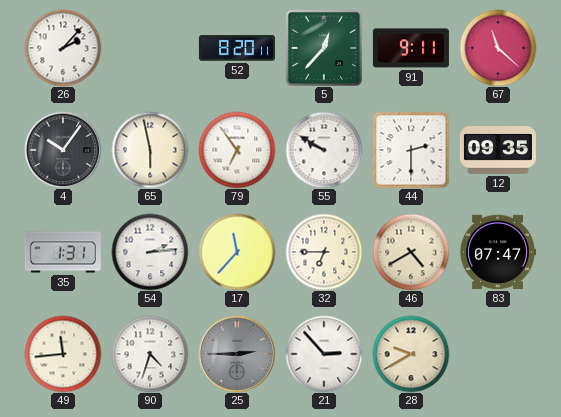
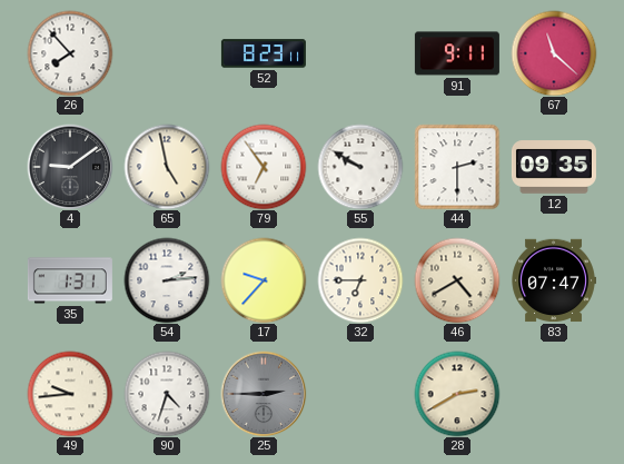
26: 2:07 -> 7:53
52: 8:20 -> 8:23
5: 12:37 -> none
4: 10:06 -> 9:09
65: 5:58 -> 4:58
17: 11:37 -> 9:37
49: 11:44 -> 9:44
21: 2:53 -> none
28: 9:40 -> 2:40
